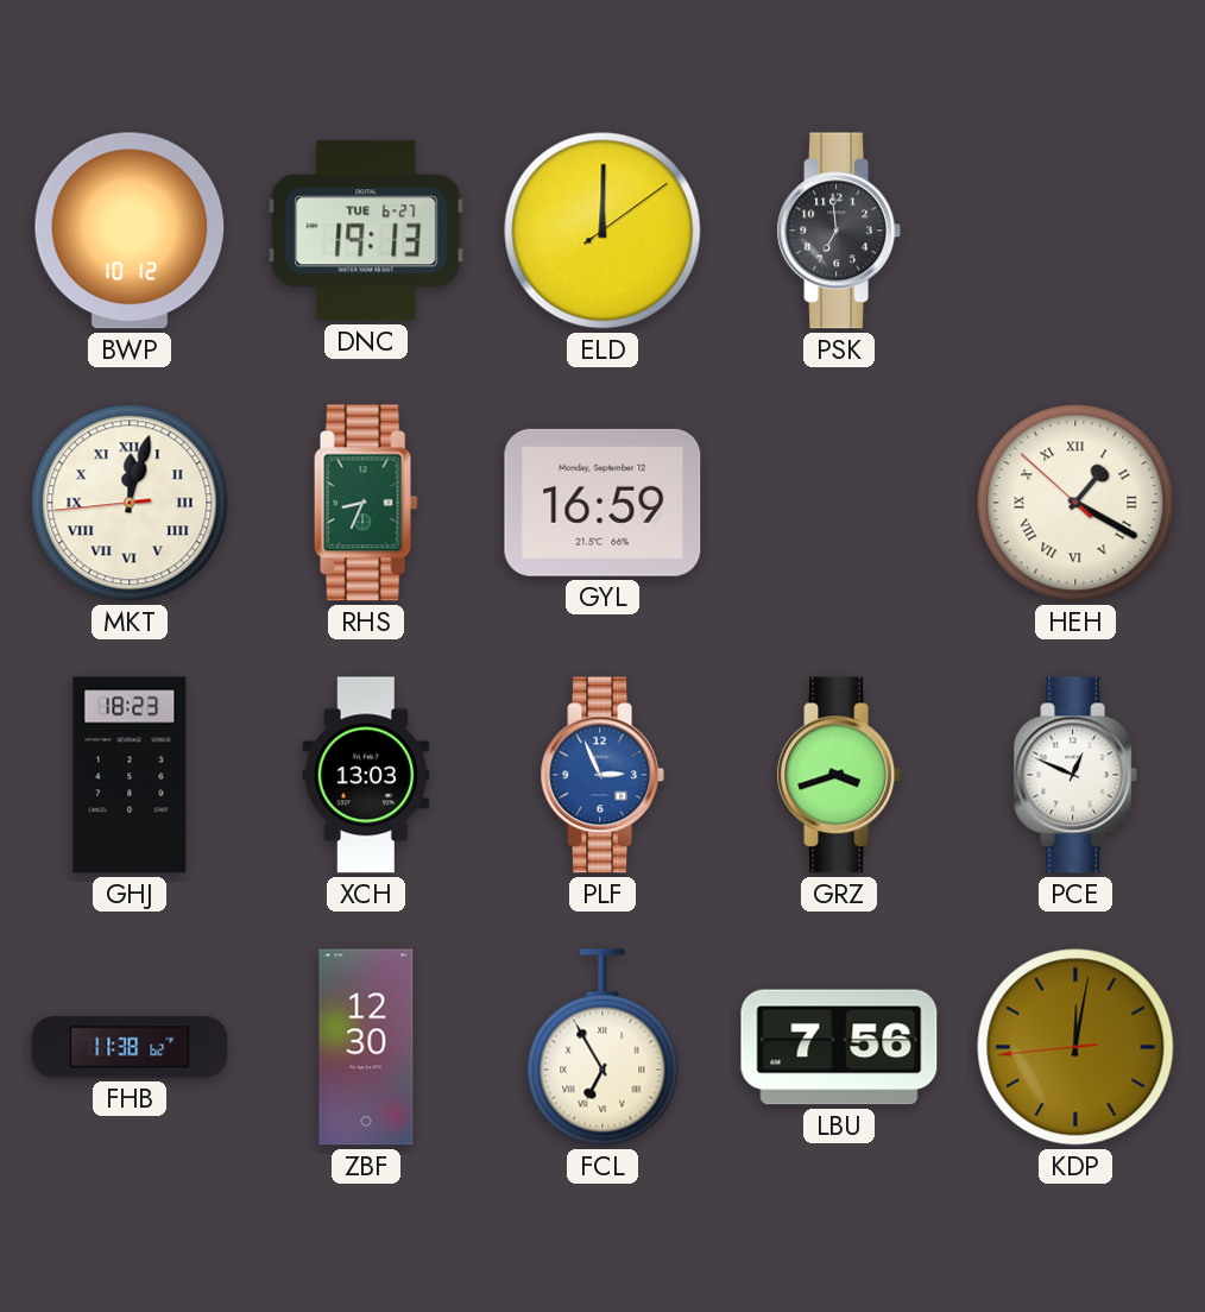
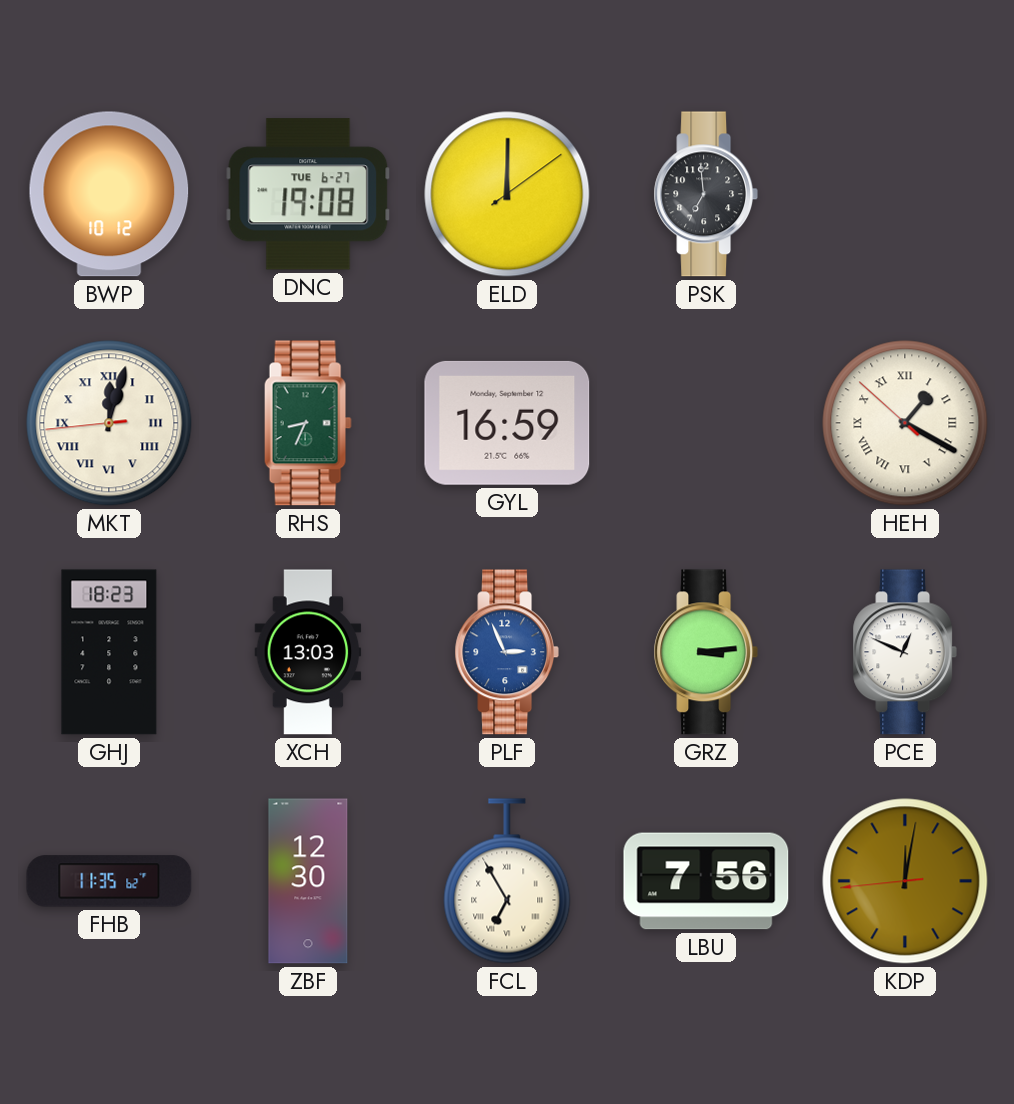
DNC: 19:13 -> 19:08
GRZ: 3:42 -> 3:14
FHB: 11:38 -> 11:35
